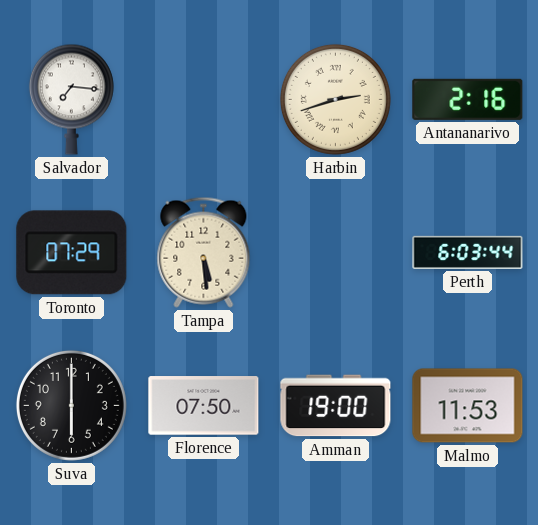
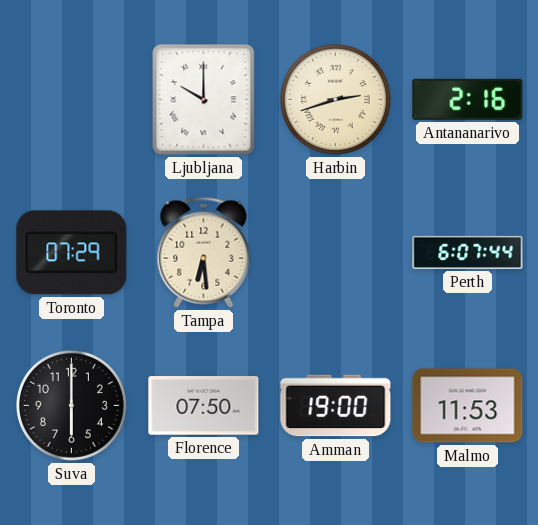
Salvador: 7:16 -> none
Ljubljana: none -> 10:00
Tampa: 5:29 -> 6:29
Perth: 6:03 -> 6:07
